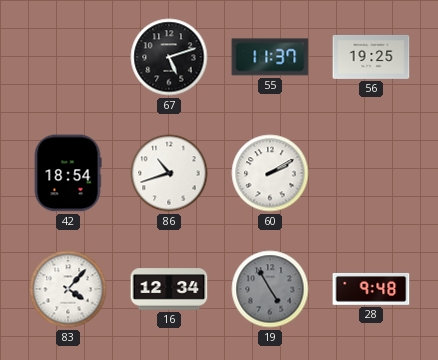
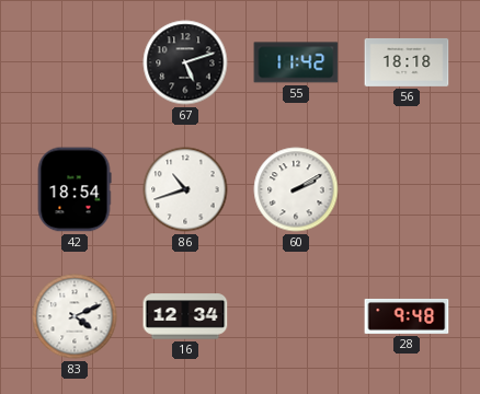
55: 11:37 -> 11:42
56: 19:25 -> 18:18
83: 4:07 -> 4:11
19: 4:55 -> none
